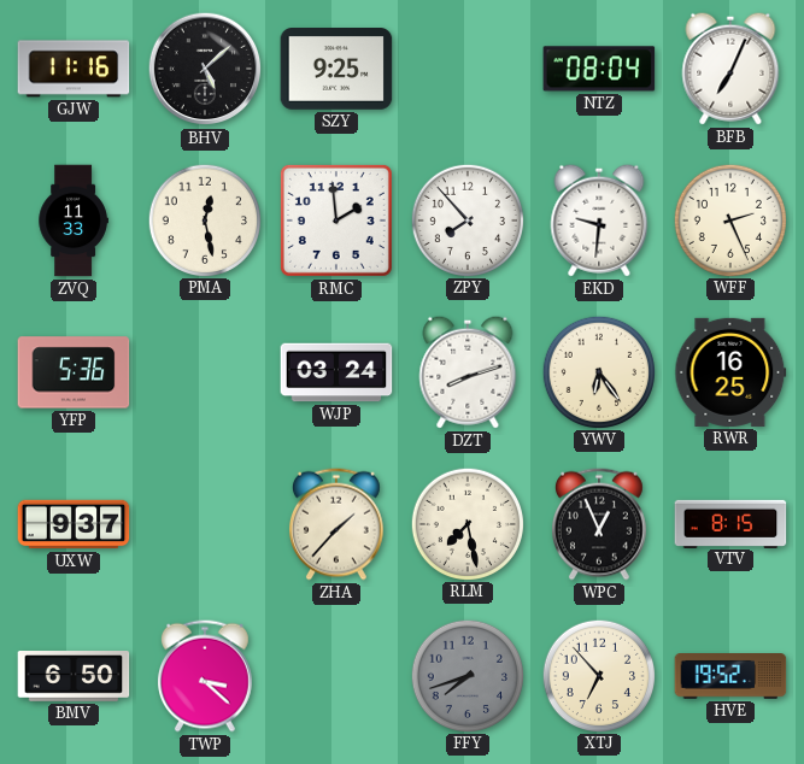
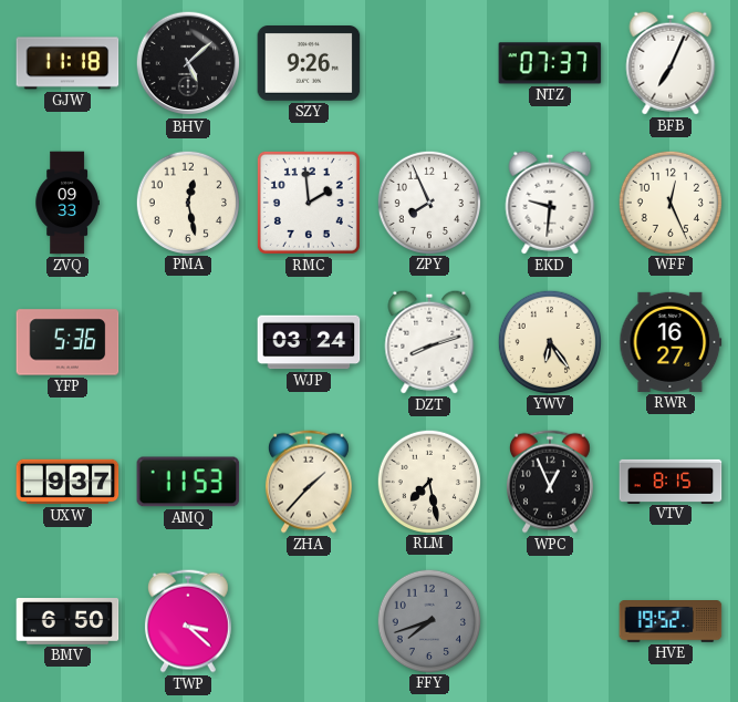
GJW: 11:16 -> 11:18
SZY: 9:25 -> 9:26
NTZ: 08:04 -> 07:37
ZVQ: 11:33 -> 09:33
ZPY: 7:53 -> 7:56
WFF: 2:26 -> 12:26
RWR: 16:25 -> 16:27
AMQ: none -> 11:53
XTJ: 6:53 -> none
